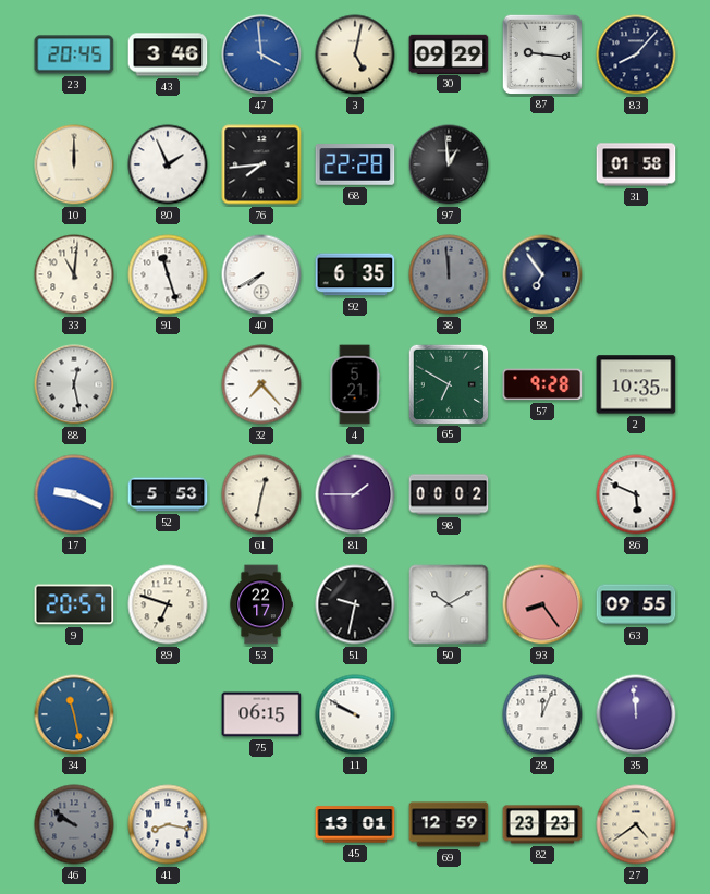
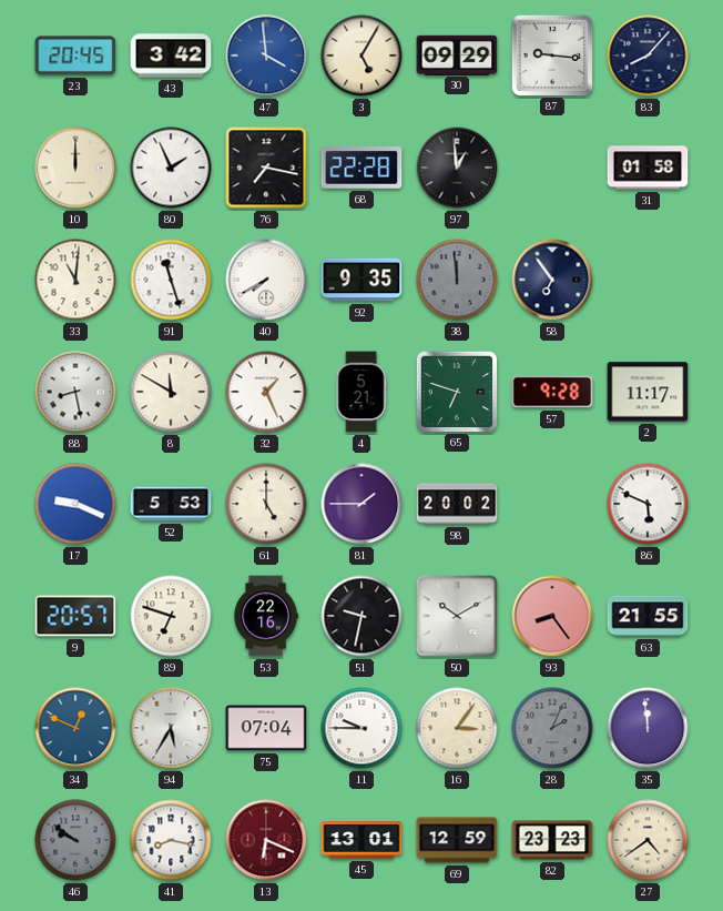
43: 3:46 -> 3:42
3: 5:02 -> 5:05
76: 7:44 -> 7:17
92: 6:35 -> 9:35
88: 12:28 -> 8:28
8: none -> 11:50
32: 7:23 -> 1:26
65: 6:50 -> 6:48
2: 10:35 -> 11:17
61: 12:32 -> 5:00
98: 00:02 -> 20:02
53: 22:17 -> 22:16
63: 09:55 -> 21:55
34: 11:28 -> 12:49
94: none -> 5:35
75: 06:15 -> 07:04
11: 9:50 -> 9:45
16: none -> 3:06
28: 12:04 -> 2:04
28 dial: white -> grey
13: none -> 6:19
